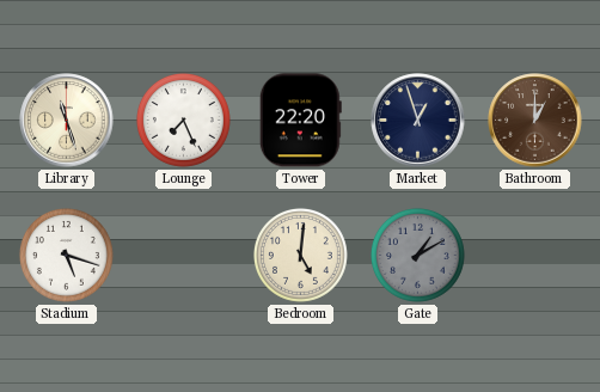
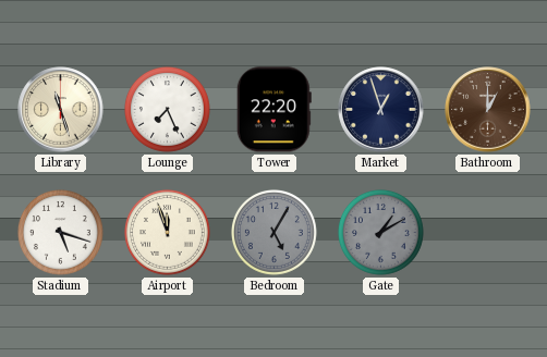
Airport: none -> 11:57
Bedroom: 5:01 -> 5:05
Bedroom dial: cream -> grey
